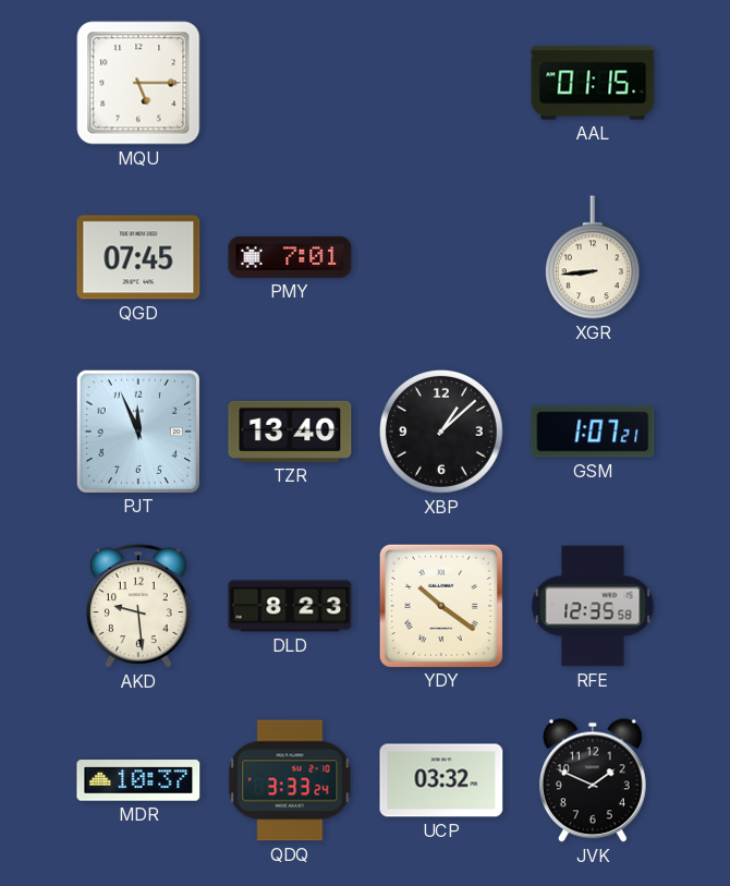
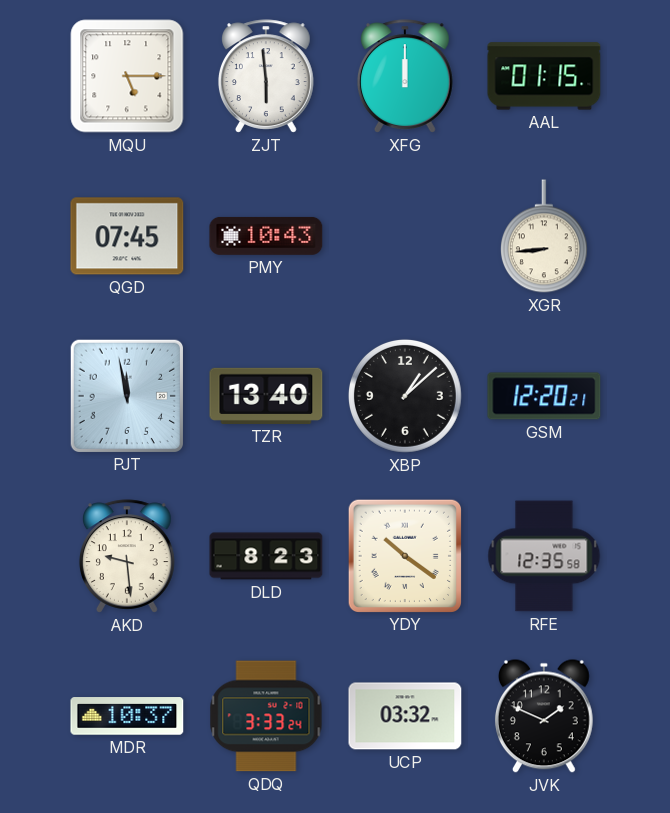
ZJT: none -> 5:59
XFG: none -> 12:00
PMY: 7:01 -> 10:43
PJT: 11:56 -> 11:58
GSM: 1:07 -> 12:20
